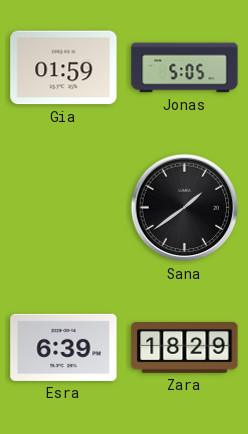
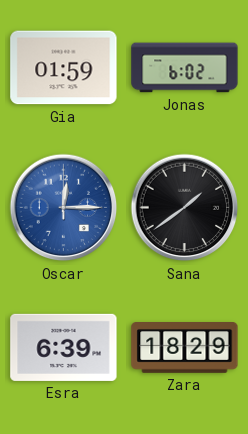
Jonas: 5:05 -> 6:02
Oscar: none -> 12:15
